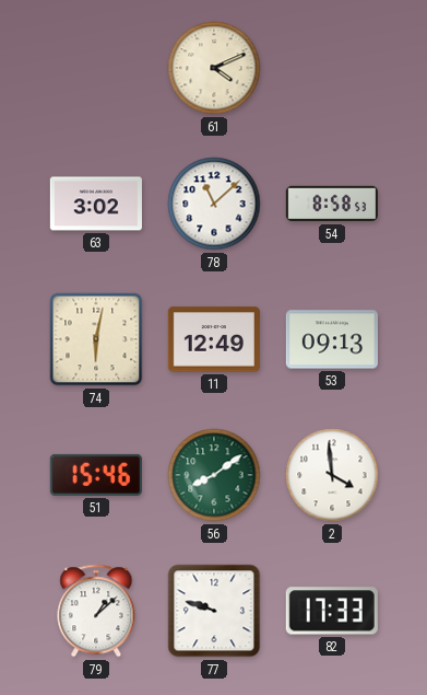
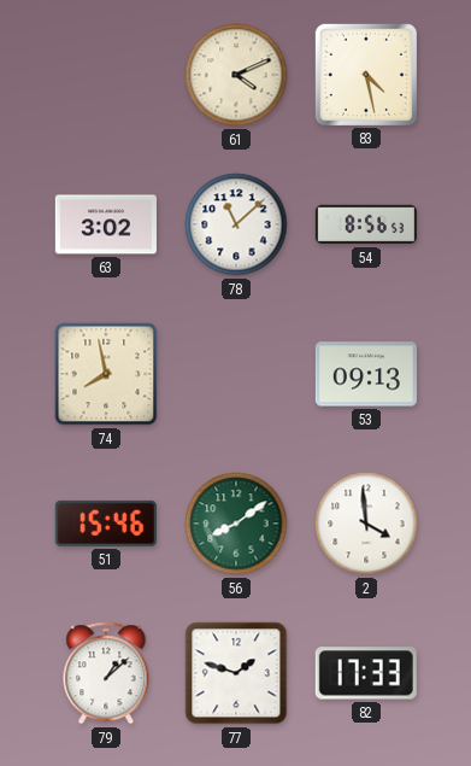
83: none -> 4:28
54: 8:58 -> 8:56
74: 6:02 -> 7:58
11: 12:49 -> none
77: 9:48 -> 1:48
